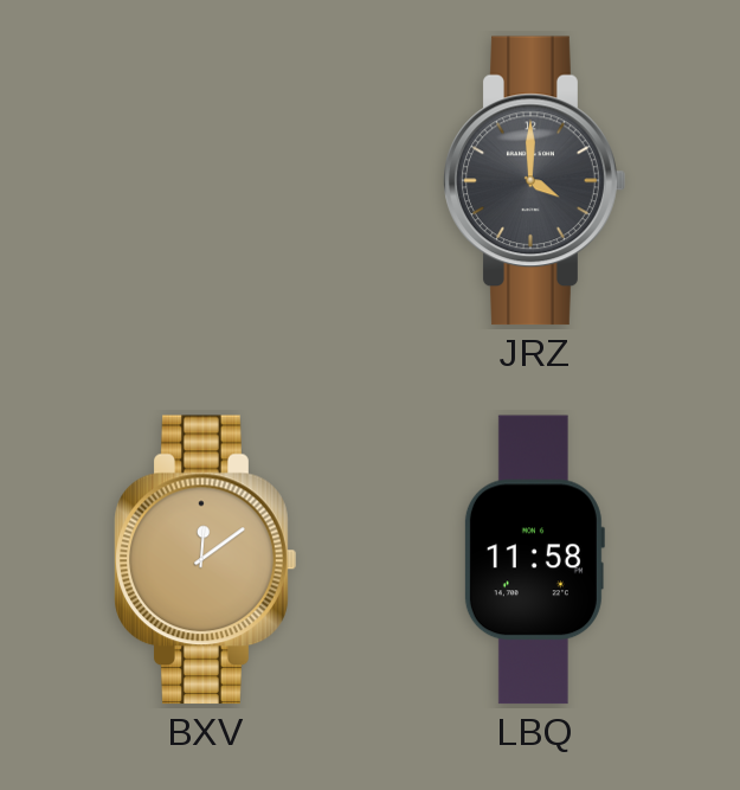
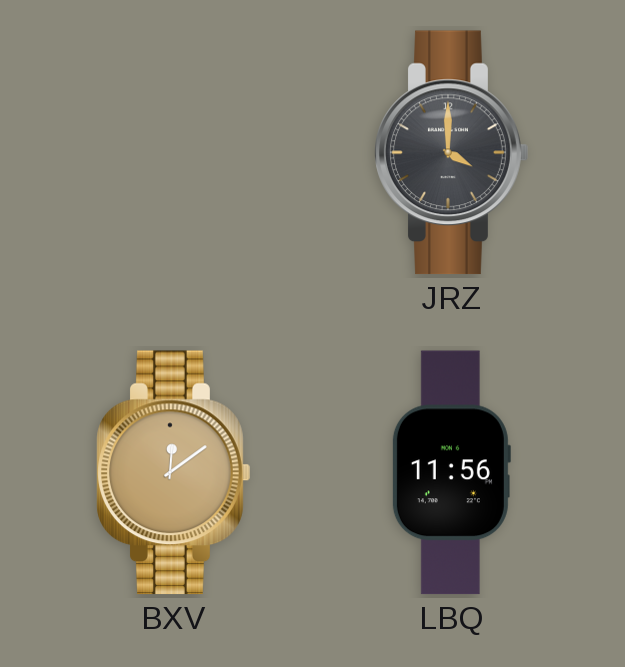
LBQ: 11:58 -> 11:56
